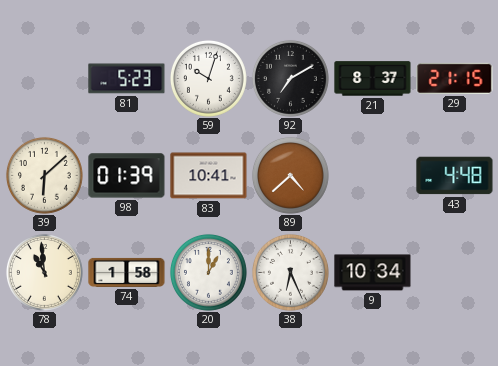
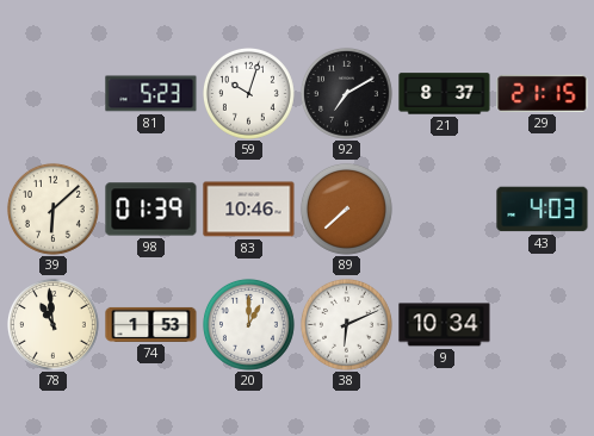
83: 10:41 -> 10:46
89: 4:38 -> 7:38
43: 4:48 -> 4:03
74: 1:58 -> 1:53
38: 6:26 -> 6:11
